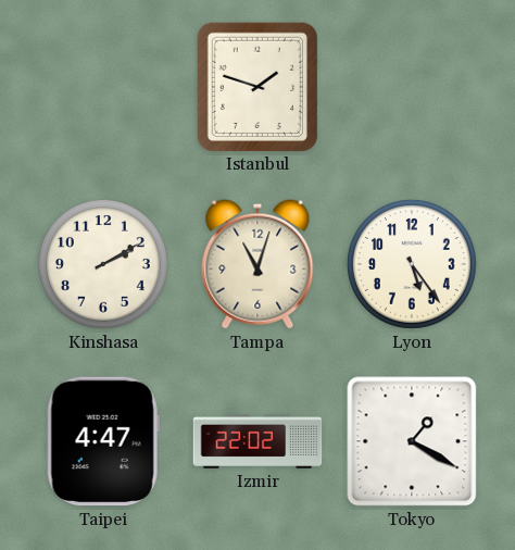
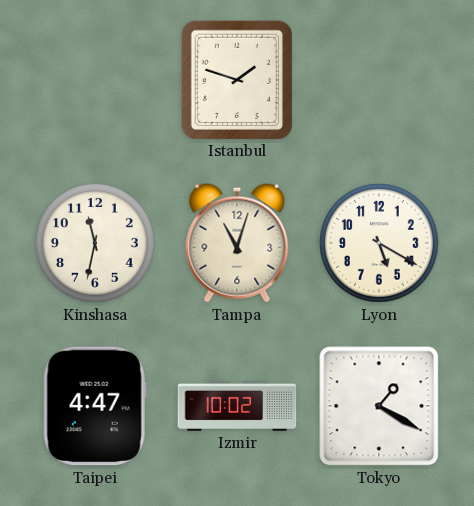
Kinshasa: 2:10 -> 11:32
Lyon: 5:24 -> 5:20
Izmir: 22:02 -> 10:02
